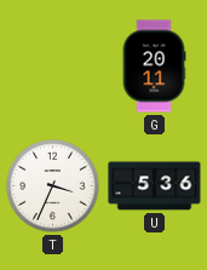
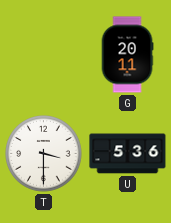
T: 3:34 -> 3:30
